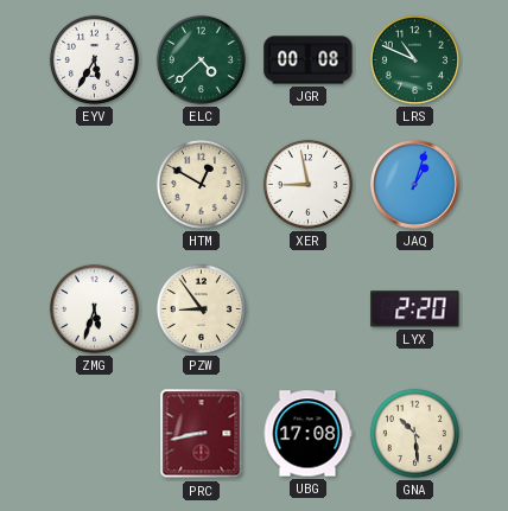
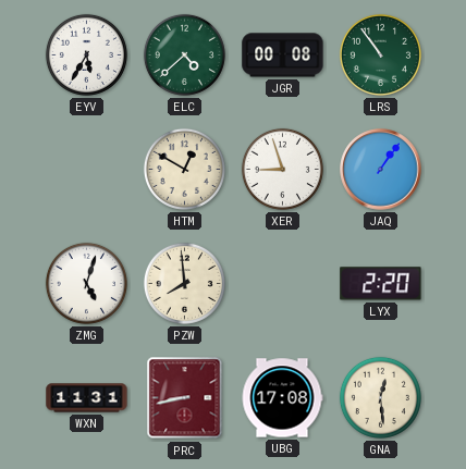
LRS: 10:49 -> 10:54
XER: 8:58 -> 8:57
JAQ: 1:03 -> 1:06
ZMG: 5:33 -> 5:03
PZW: 8:54 -> 7:59
WXN: none -> 11:31
GNA: 10:29 -> 12:29
